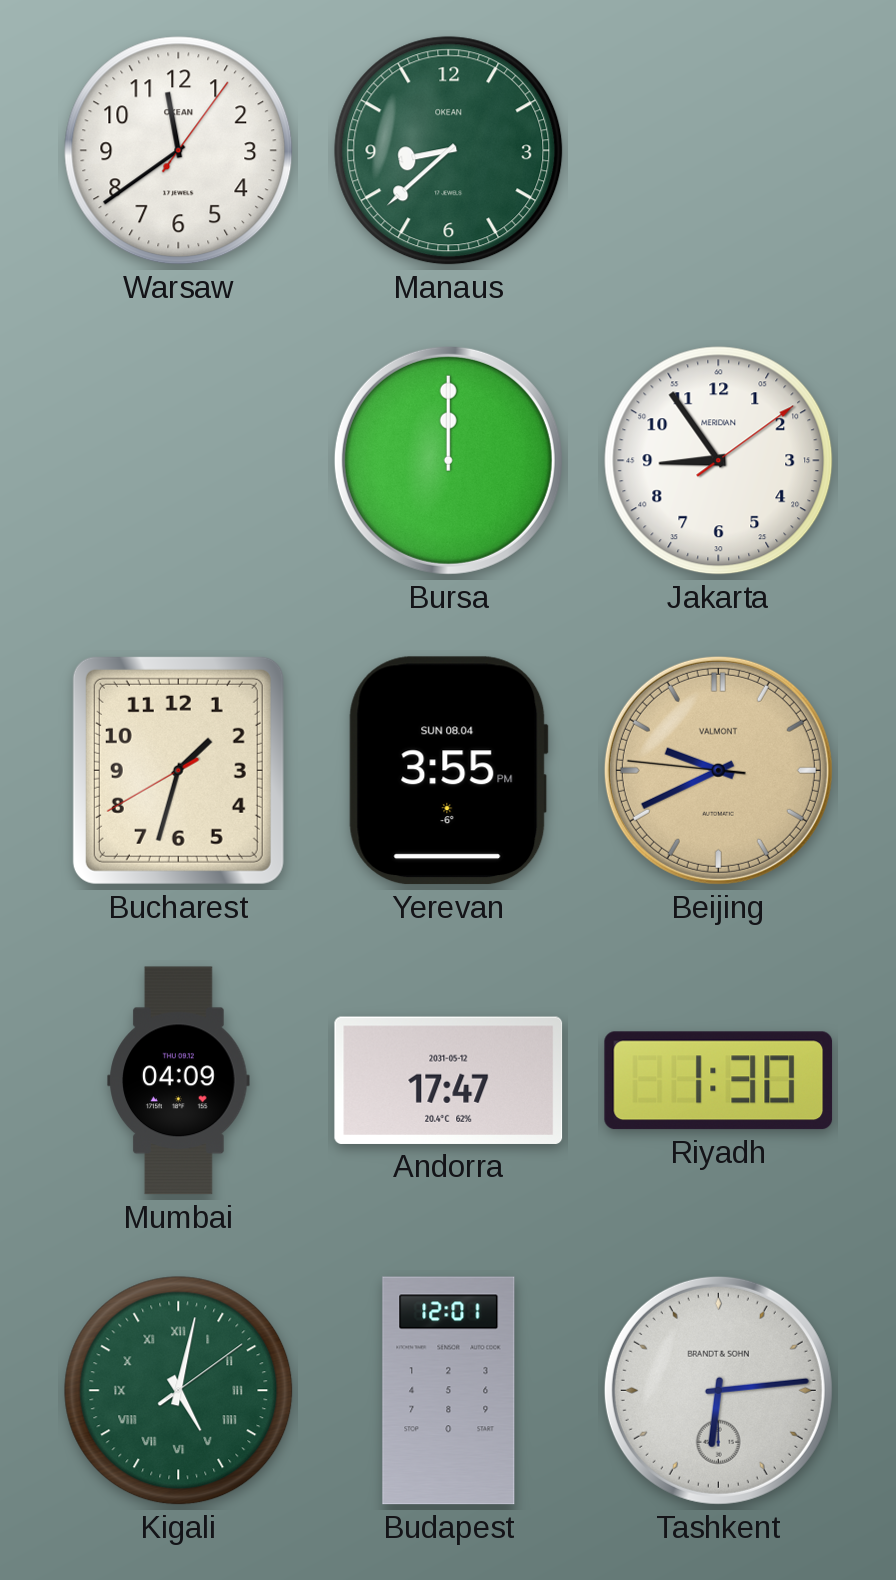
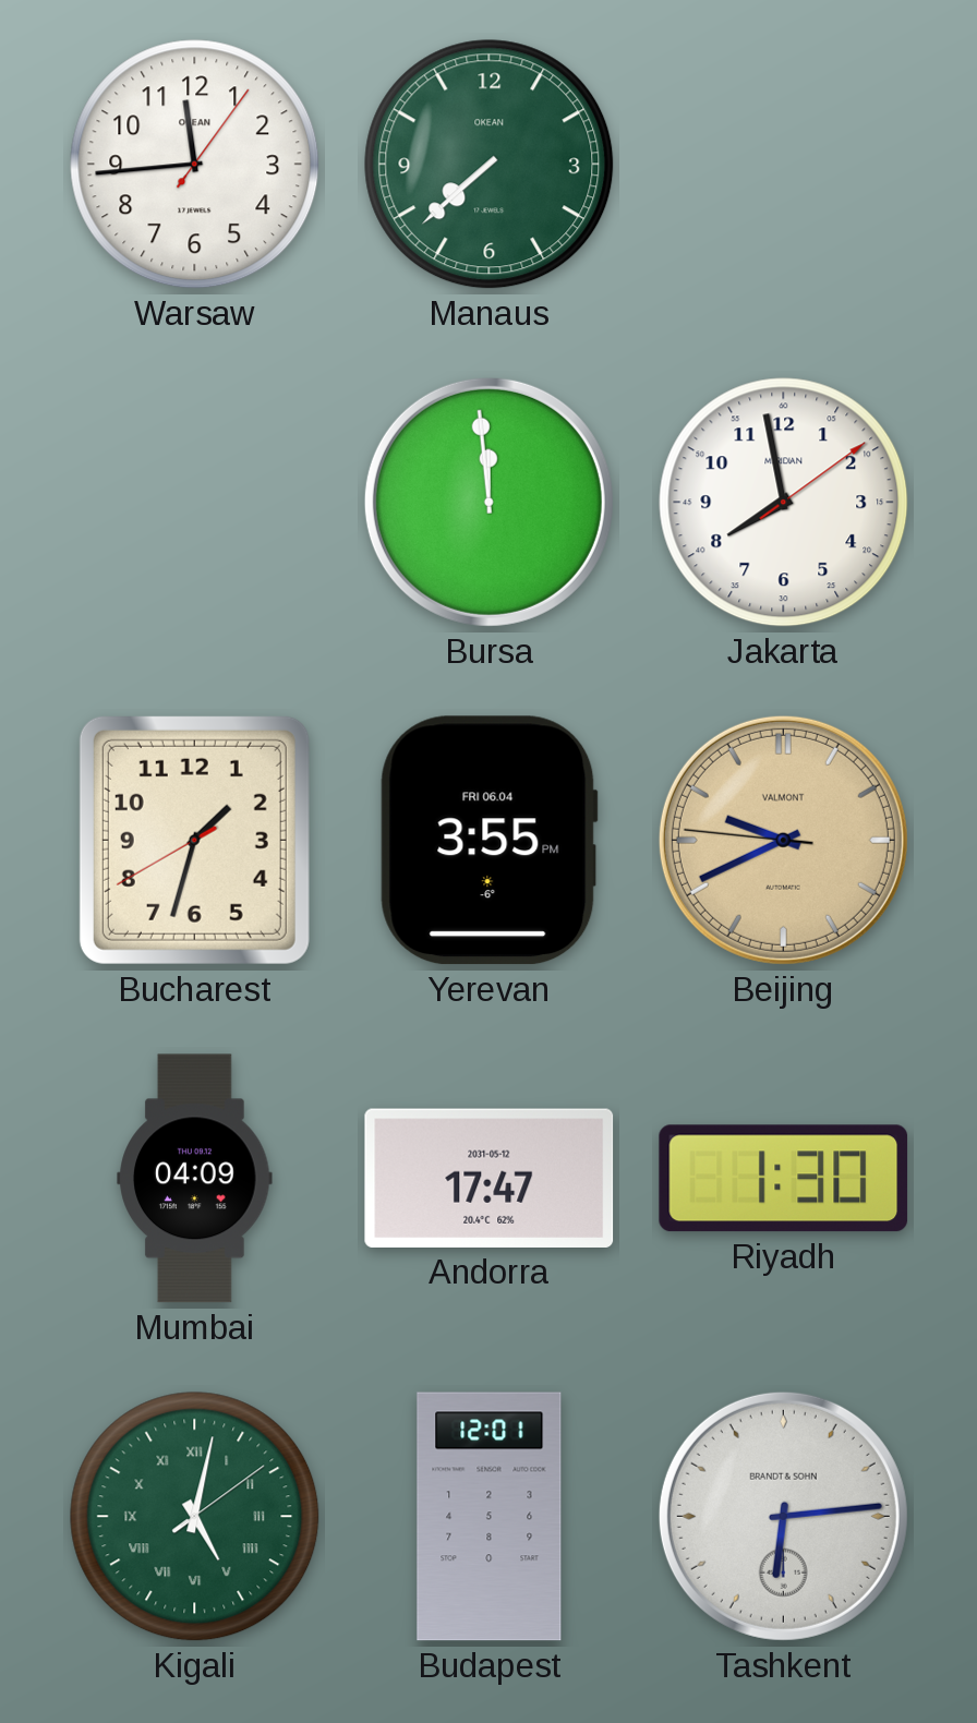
Warsaw: 11:39 -> 11:44
Manaus: 8:38 -> 7:38
Bursa: 12:00 -> 11:59
Jakarta: 8:54 -> 7:58
Yerevan date: SUN 08.04 -> FRI 06.04
